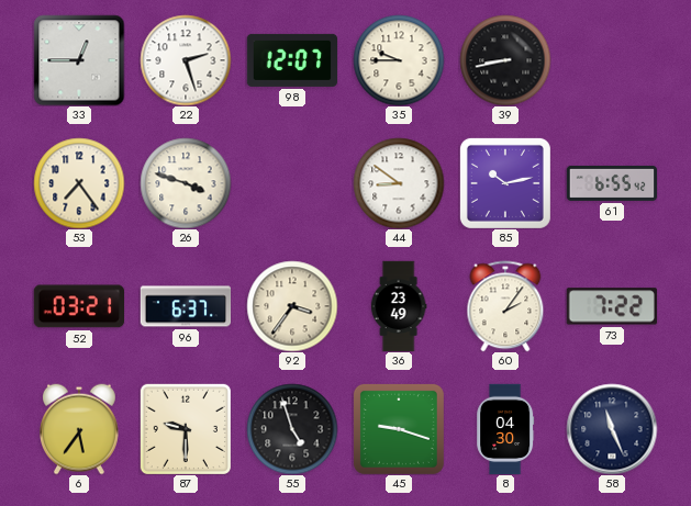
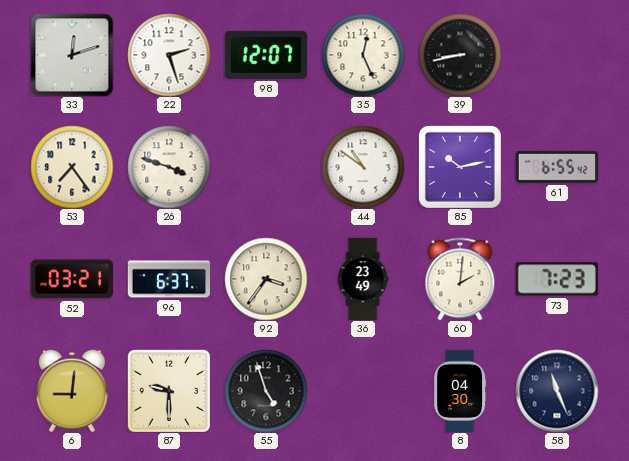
33: 12:45 -> 12:12
35: 9:45 -> 12:26
44: 8:51 -> 10:51
60: 2:06 -> 2:01
73: 7:22 -> 7:23
6: 5:36 -> 9:01
45: 9:18 -> none
